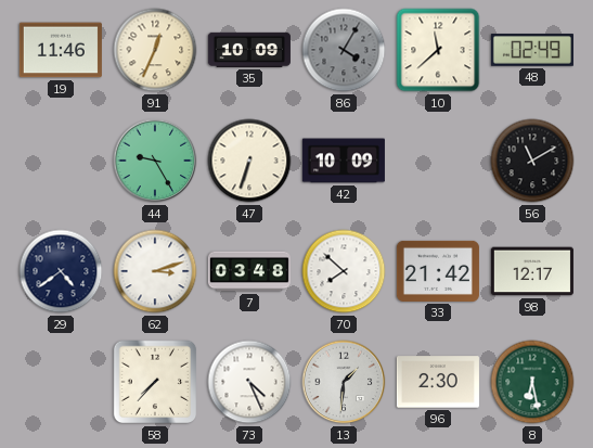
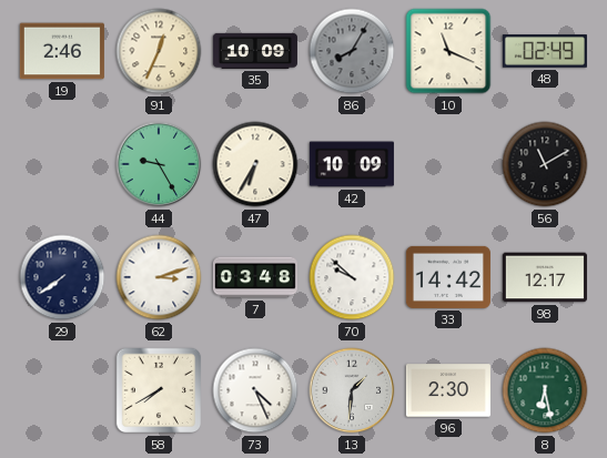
19: 11:46 -> 2:46
86: 4:05 -> 8:05
10: 11:38 -> 11:19
47: 6:33 -> 6:35
29: 4:39 -> 7:39
70: 7:52 -> 9:52
33: 21:42 -> 14:42
58: 7:37 -> 7:40
